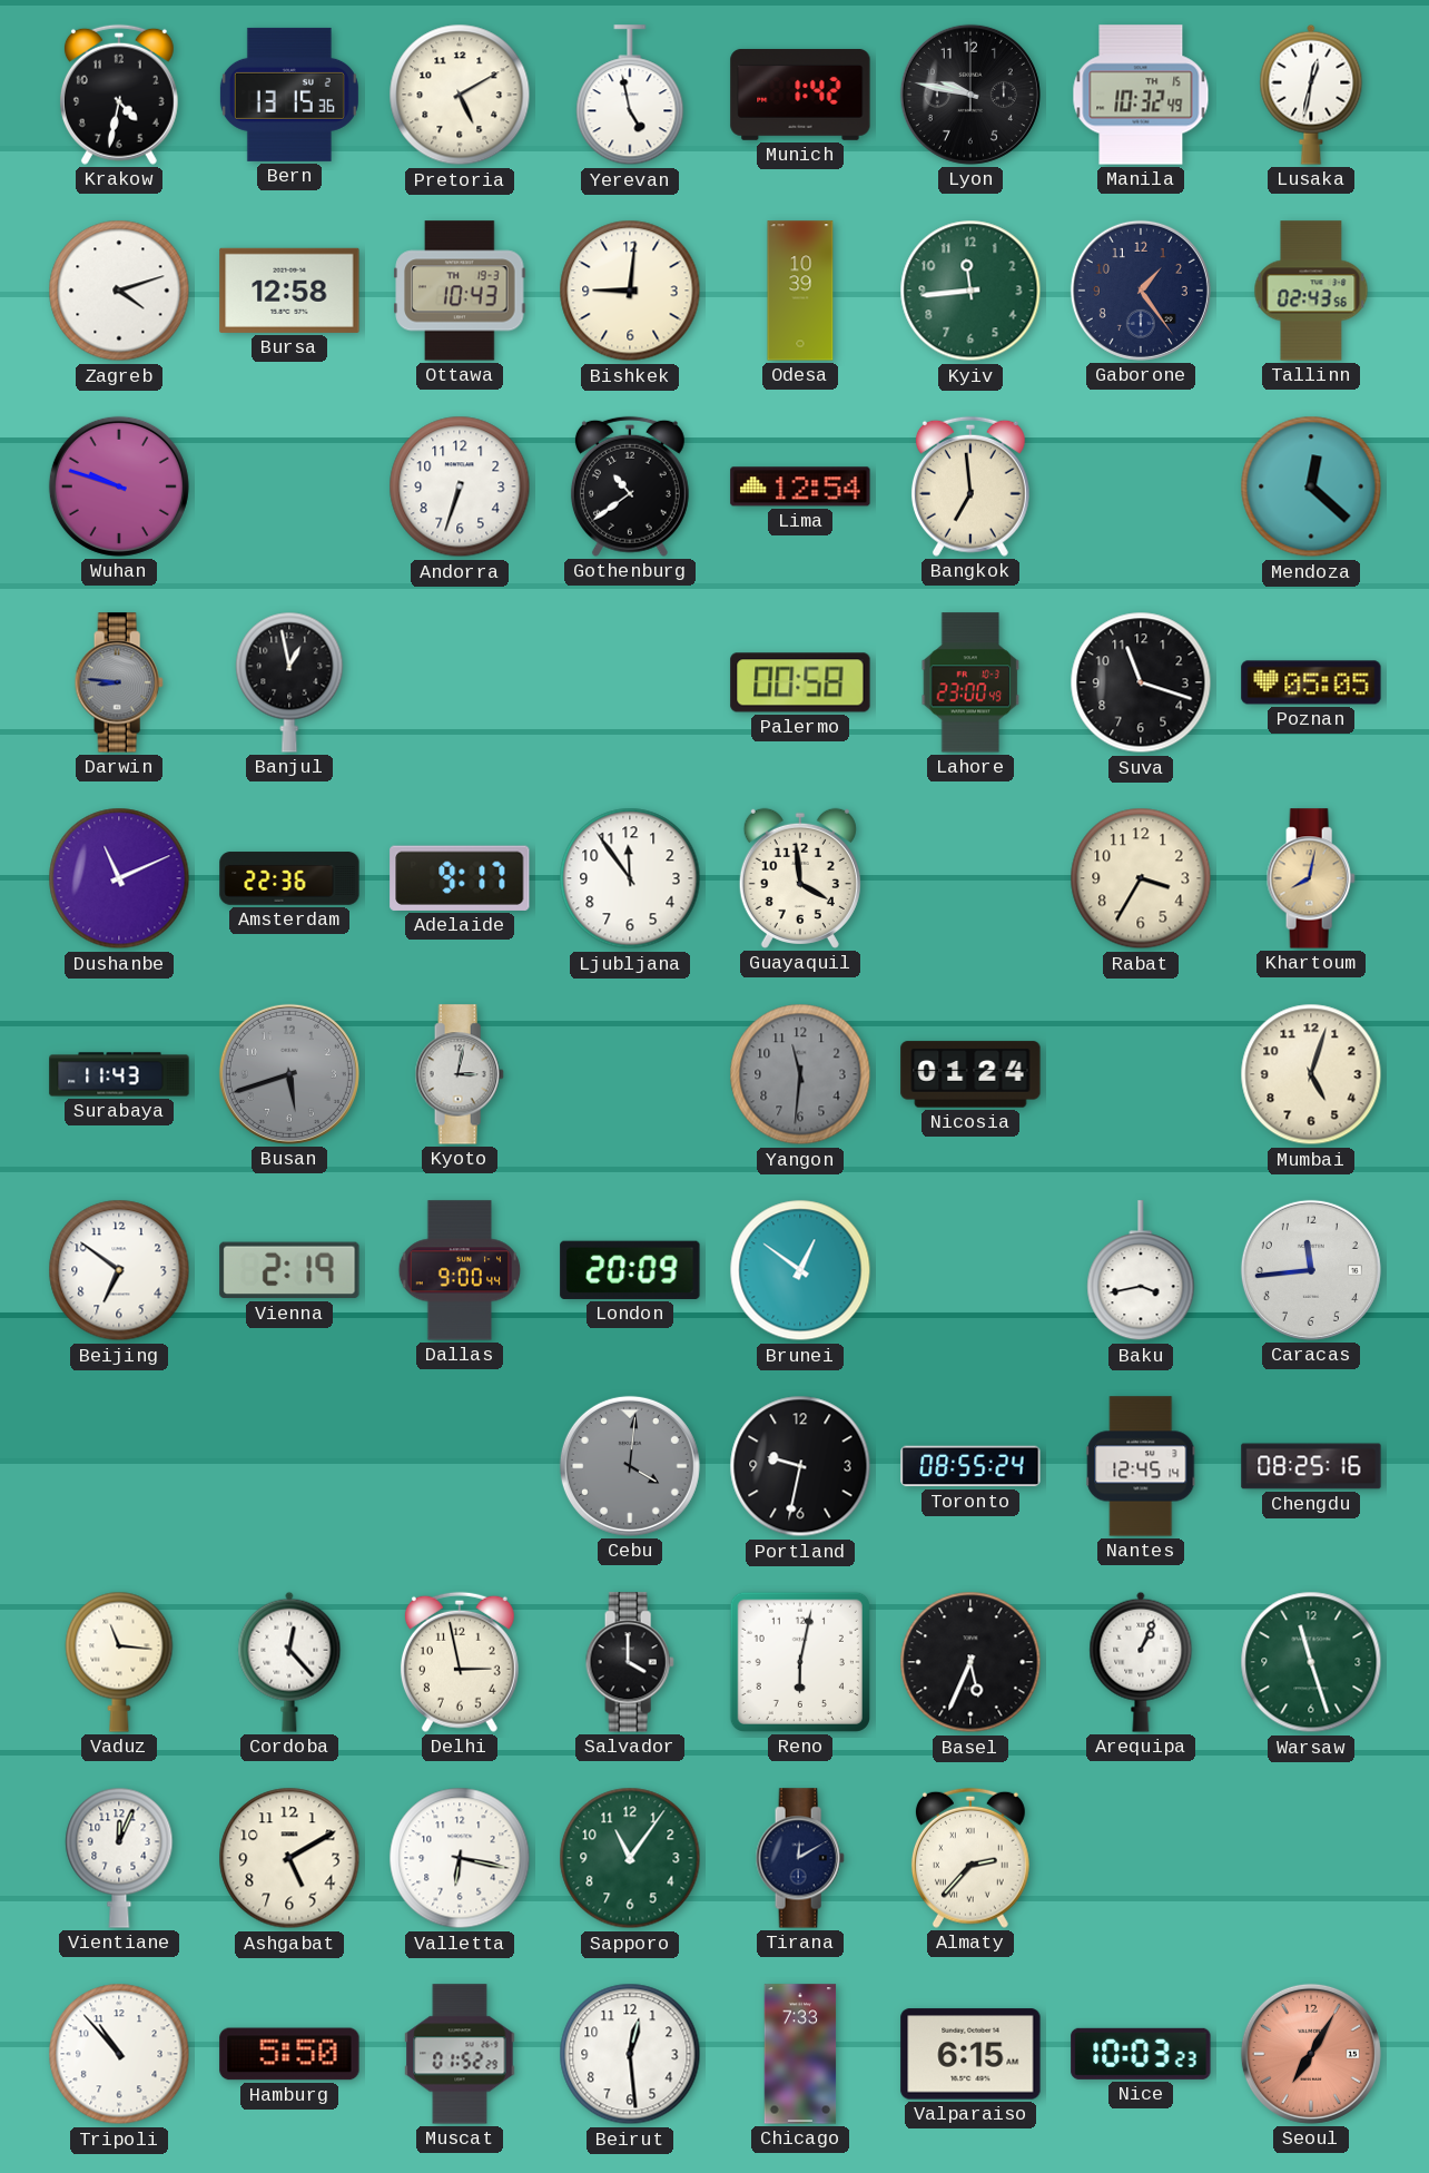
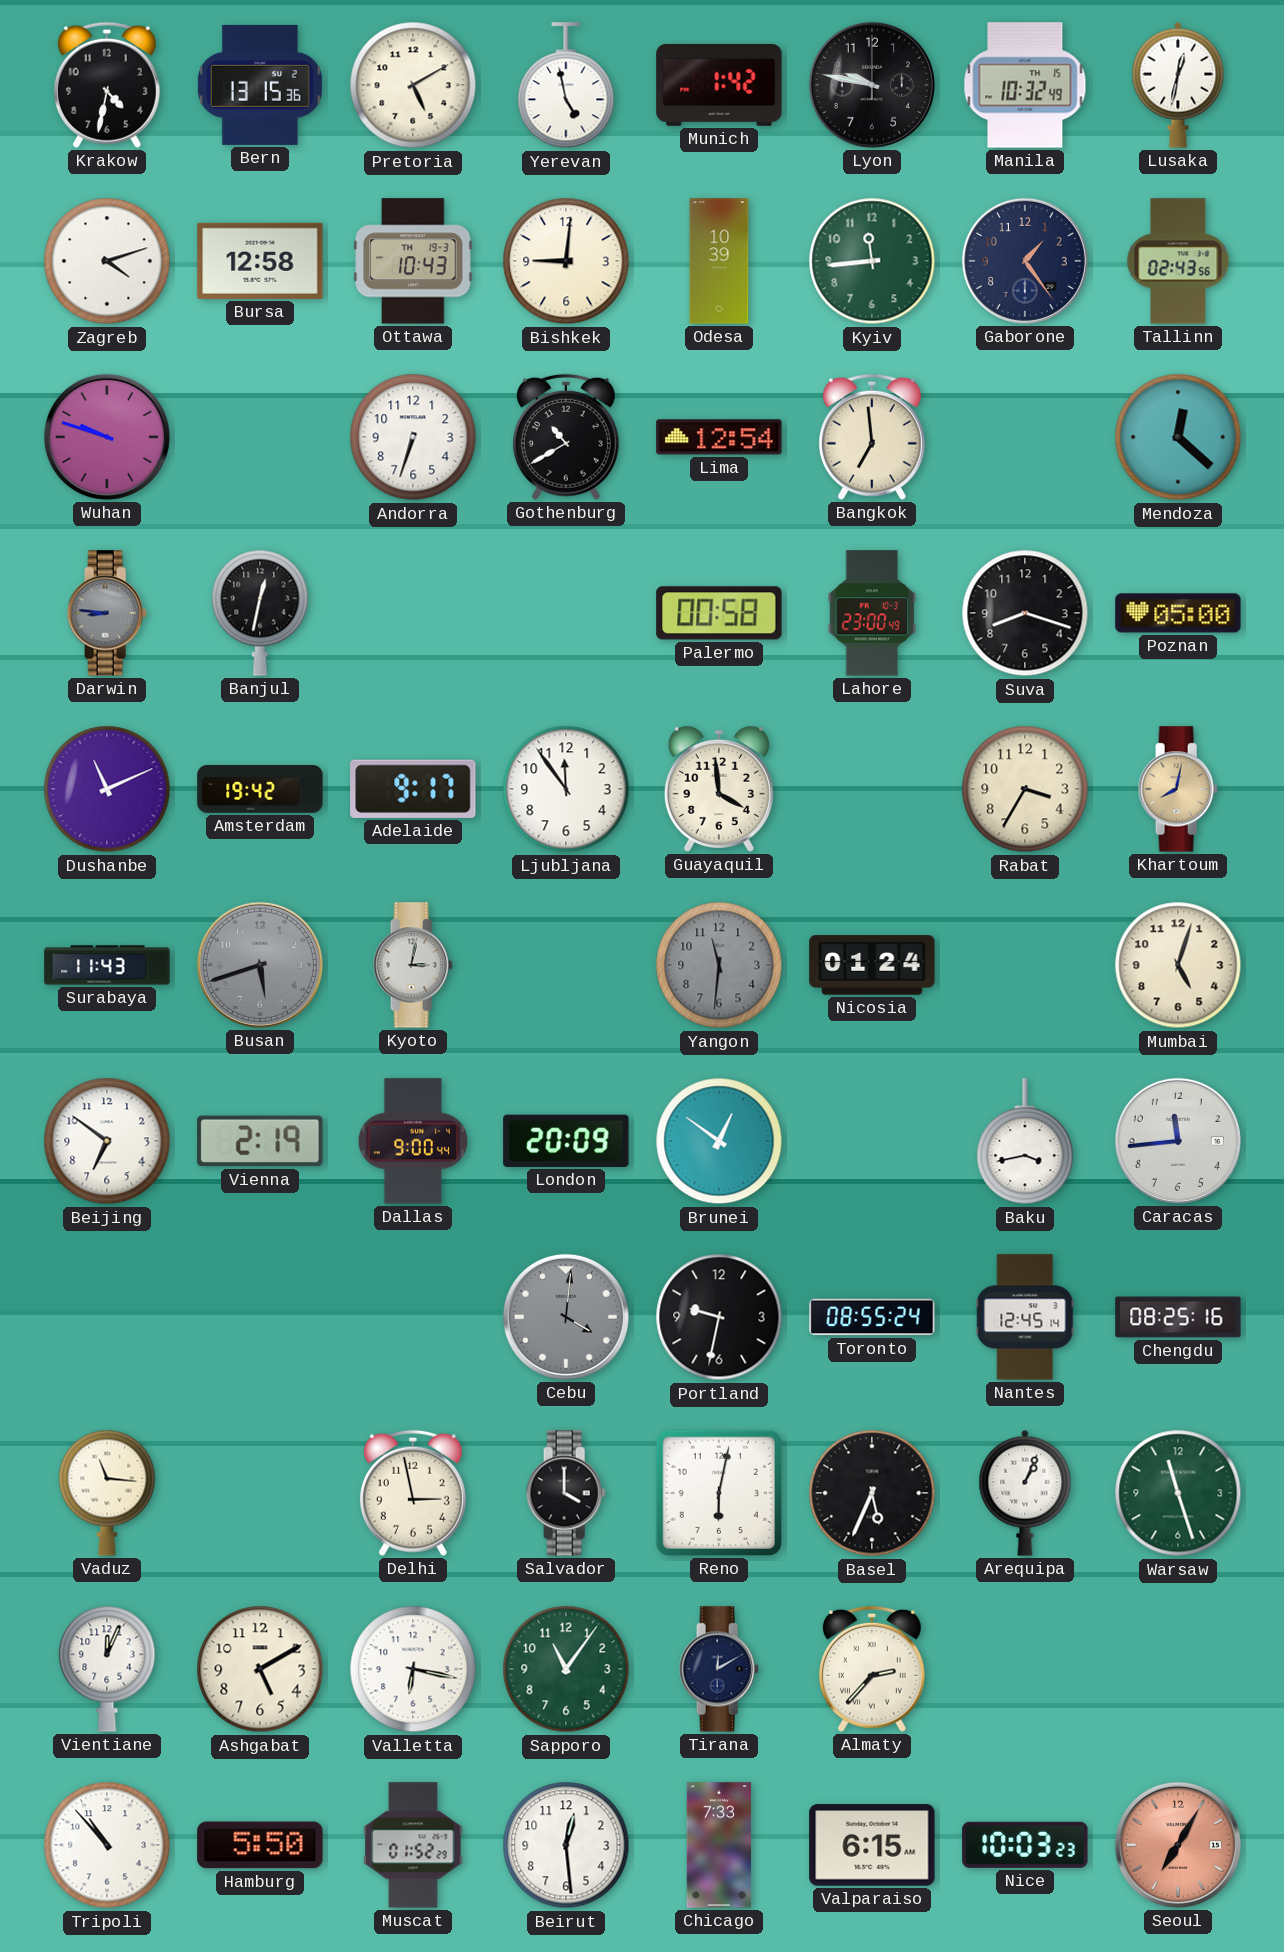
Gothenburg: 10:39 -> 10:40
Banjul: 12:58 -> 12:32
Suva: 11:18 -> 8:18
Poznan: 05:05 -> 05:00
Amsterdam: 22:36 -> 19:42
Cordoba: 12:23 -> none
